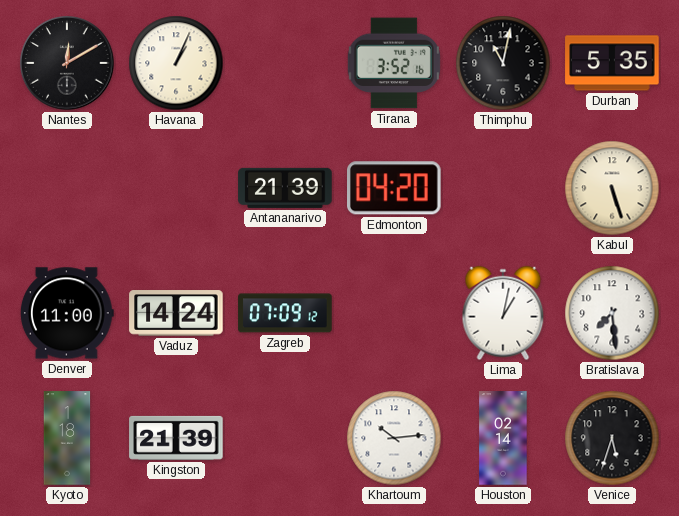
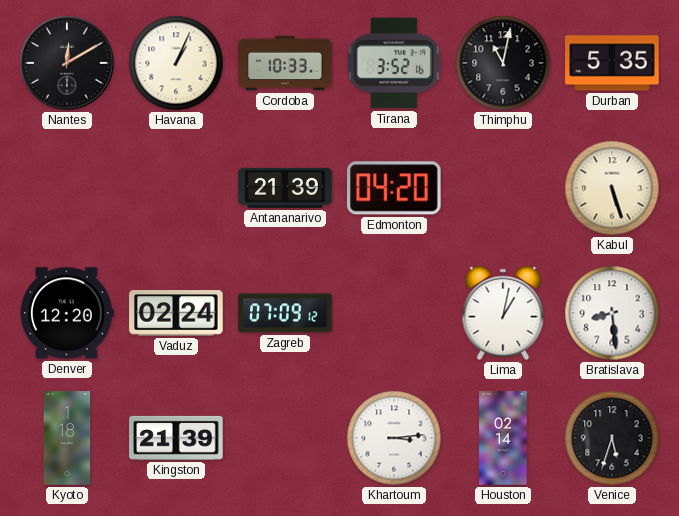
Cordoba: none -> 10:33
Denver: 11:00 -> 12:20
Vaduz: 14:24 -> 02:24
Bratislava: 7:29 -> 8:29
Khartoum: 10:14 -> 3:14
